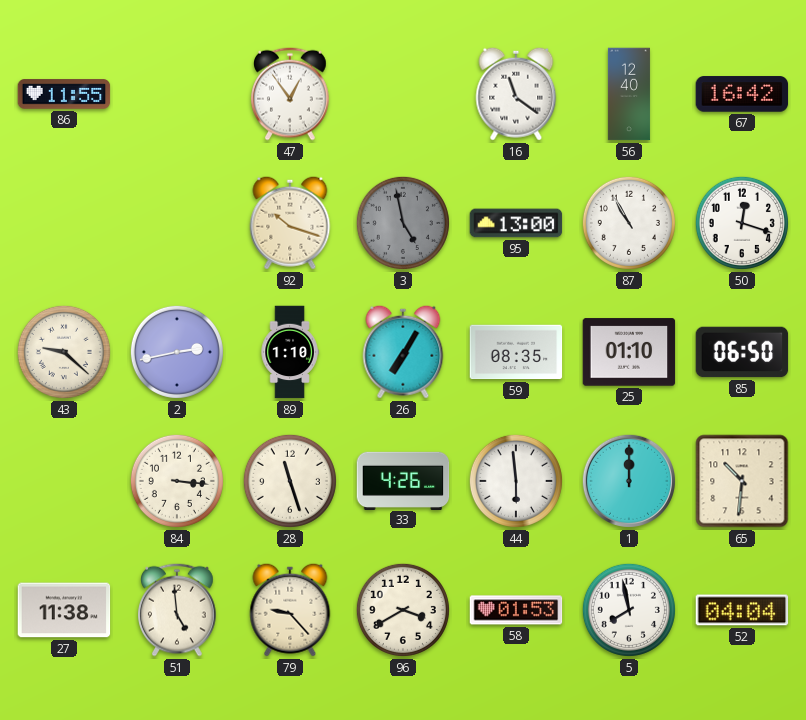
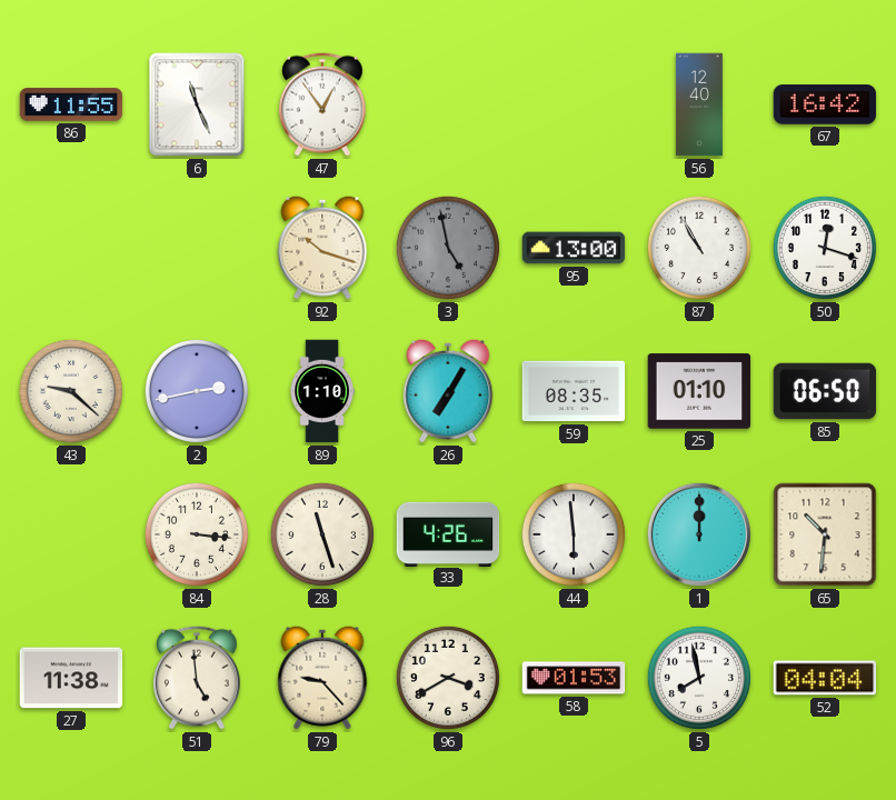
6: none -> 11:26
16: 11:21 -> none
